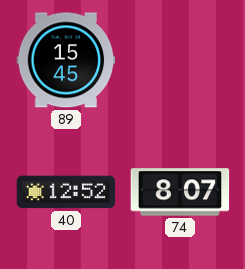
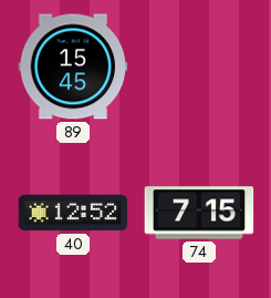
74: 8:07 -> 7:15
